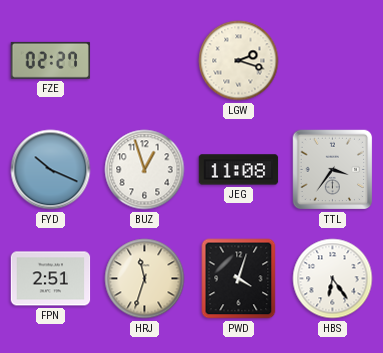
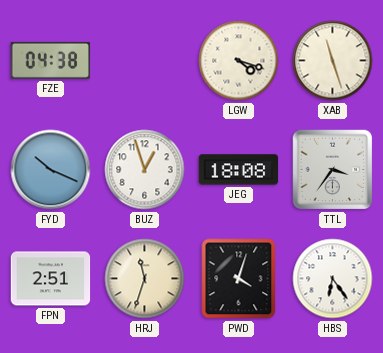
FZE: 02:27 -> 04:38
LGW: 2:18 -> 4:18
XAB: none -> 11:27
JEG: 11:08 -> 18:08
